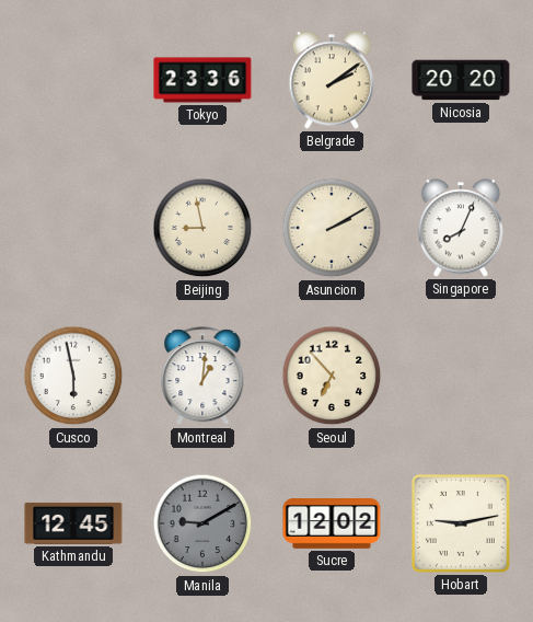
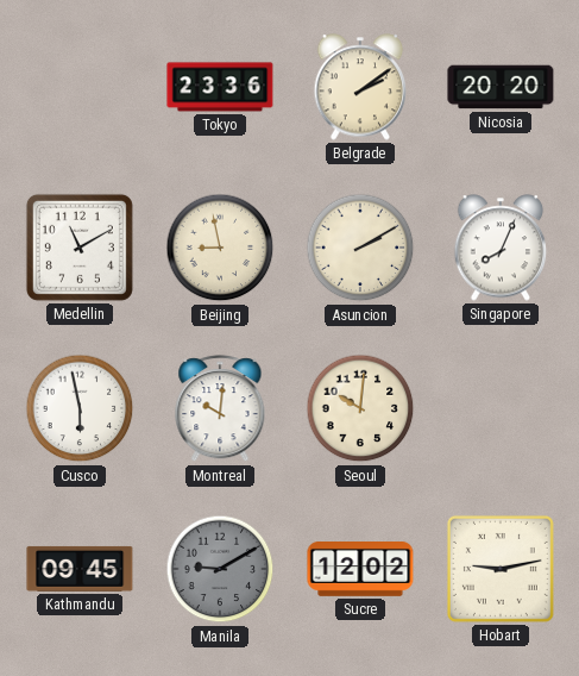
Medellin: none -> 11:10
Montreal: 1:01 -> 10:01
Seoul: 6:53 -> 10:01
Kathmandu: 12:45 -> 09:45
